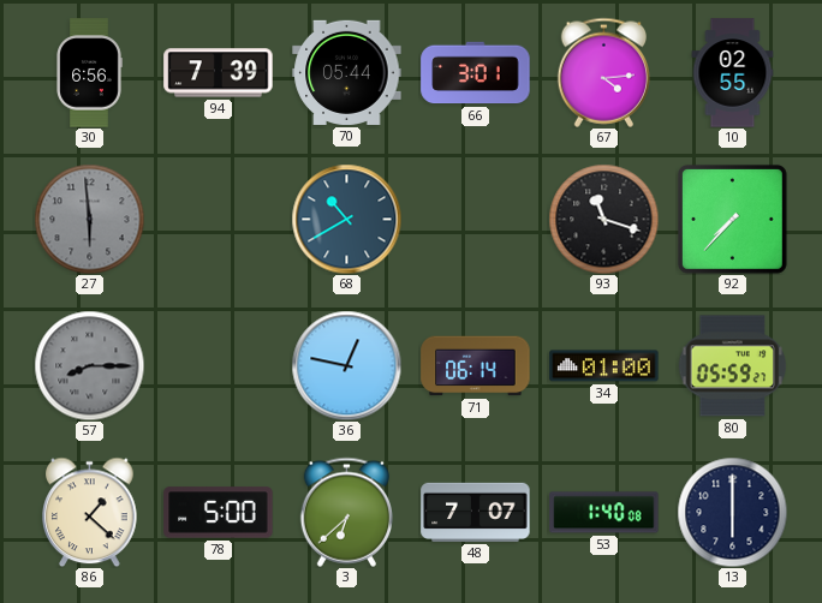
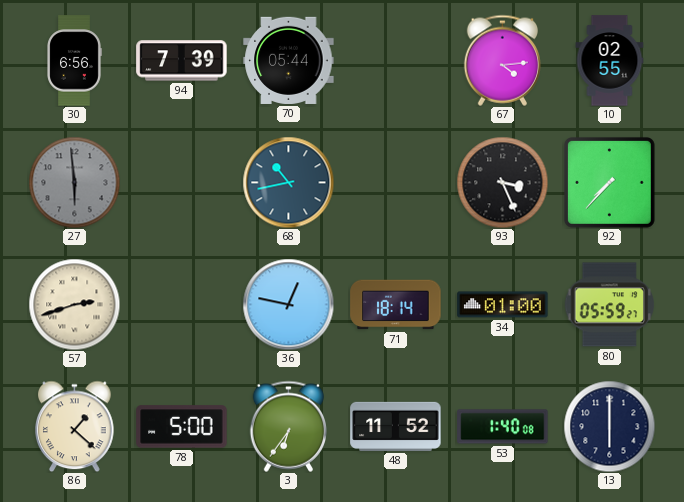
66: 3:01 -> none
68: 10:40 -> 10:43
93: 11:18 -> 3:26
57: 8:15 -> 2:42
57 dial: grey -> cream
71: 06:14 -> 18:14
3: 6:38 -> 6:36
48: 7:07 -> 11:52
